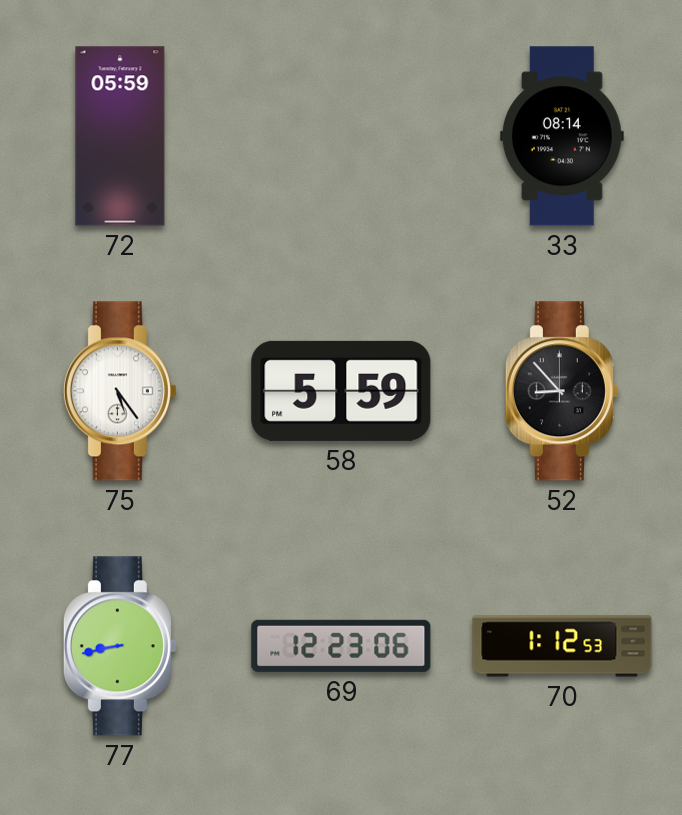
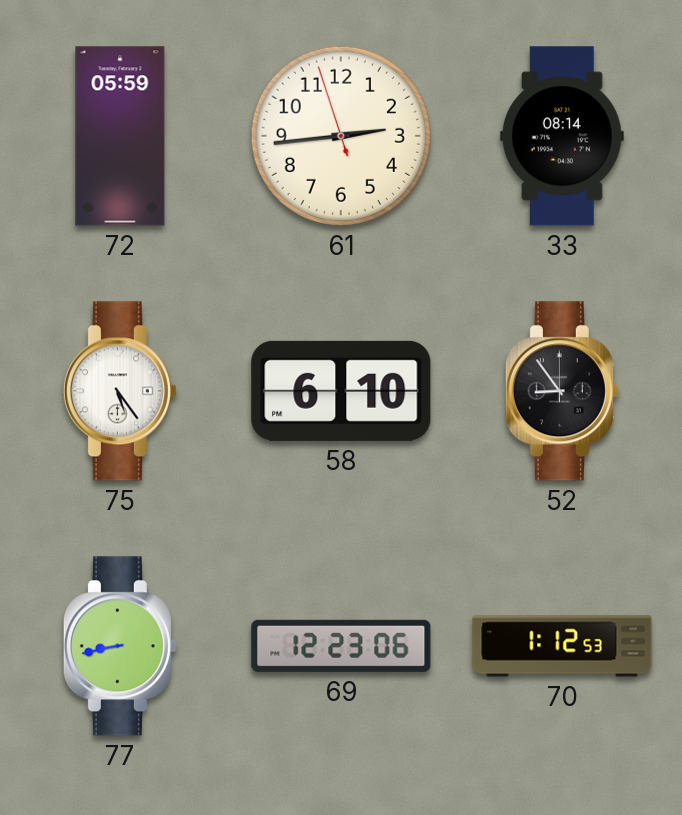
61: none -> 2:43
58: 5:59 -> 6:10
52: 8:53 -> 8:54
